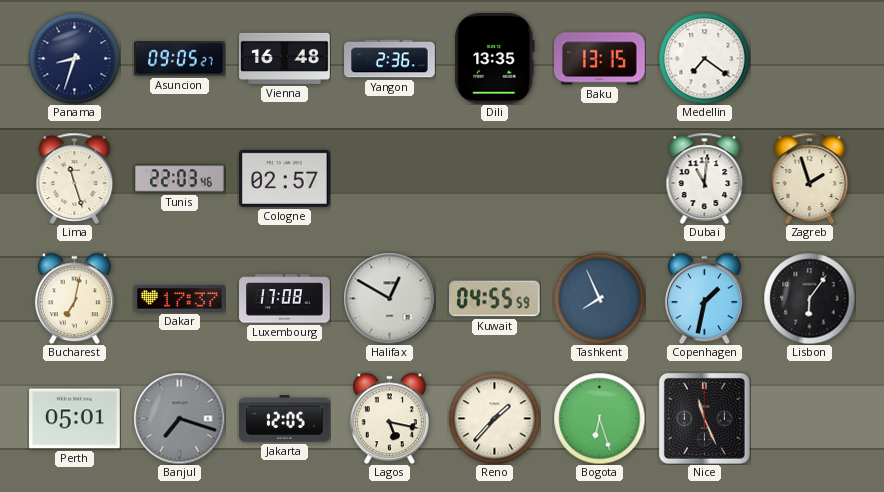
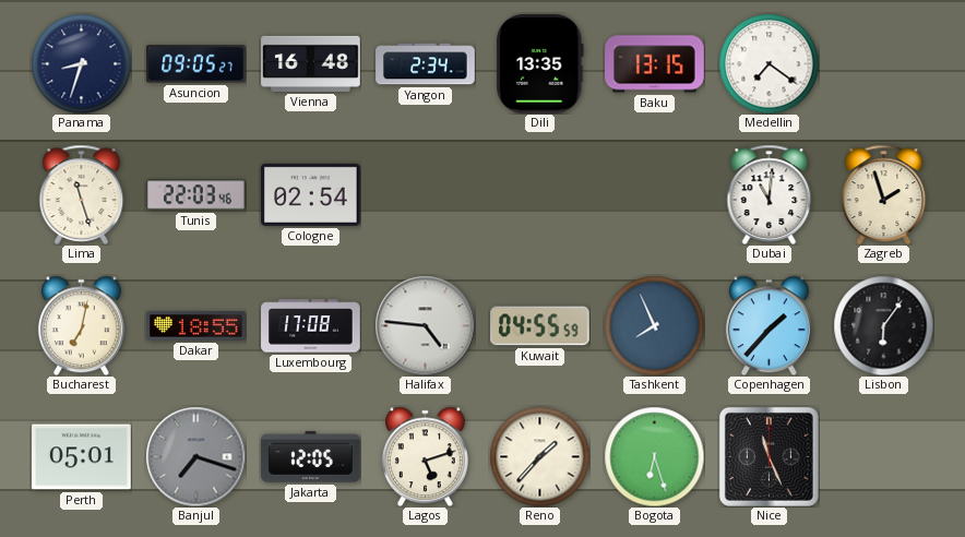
Yangon: 2:36 -> 2:34
Cologne: 02:57 -> 02:54
Dakar: 17:37 -> 18:55
Halifax: 12:50 -> 4:46
Copenhagen: 1:32 -> 1:37
Lagos: 5:17 -> 5:12
